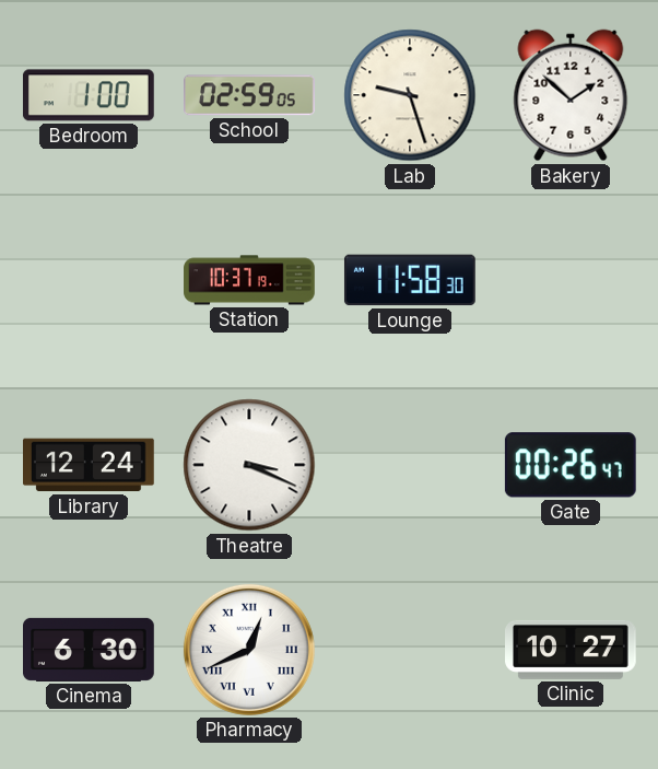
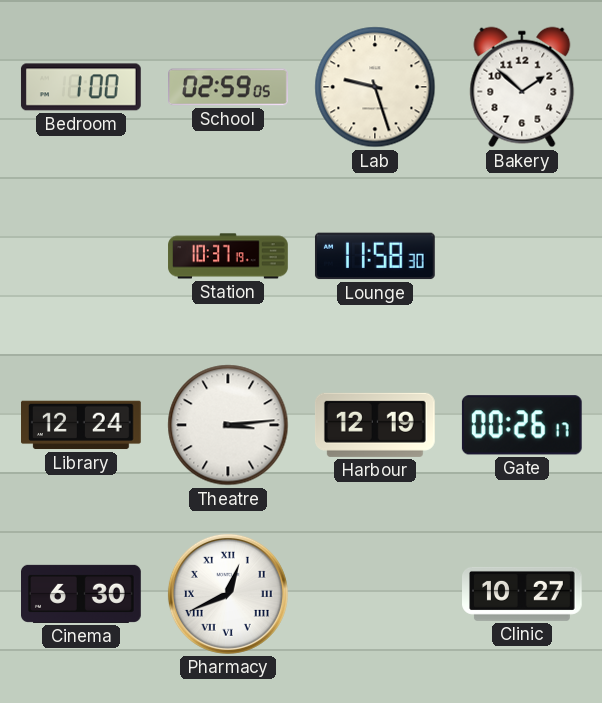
Theatre: 3:19 -> 3:14
Harbour: none -> 12:19
Gate: 00:26:47 -> 00:26:17
